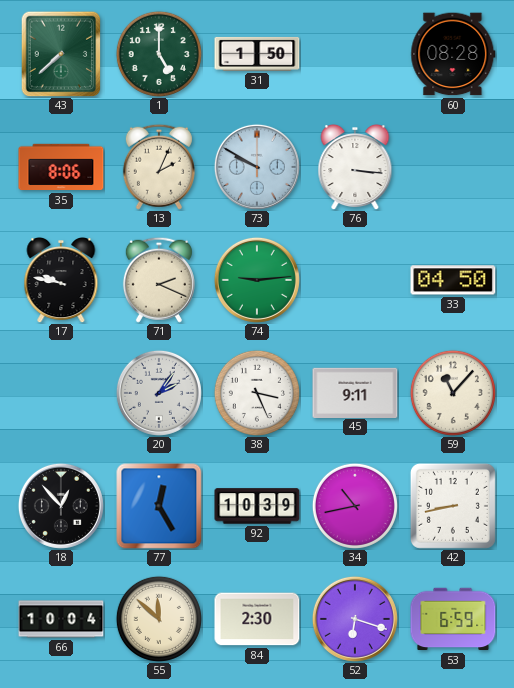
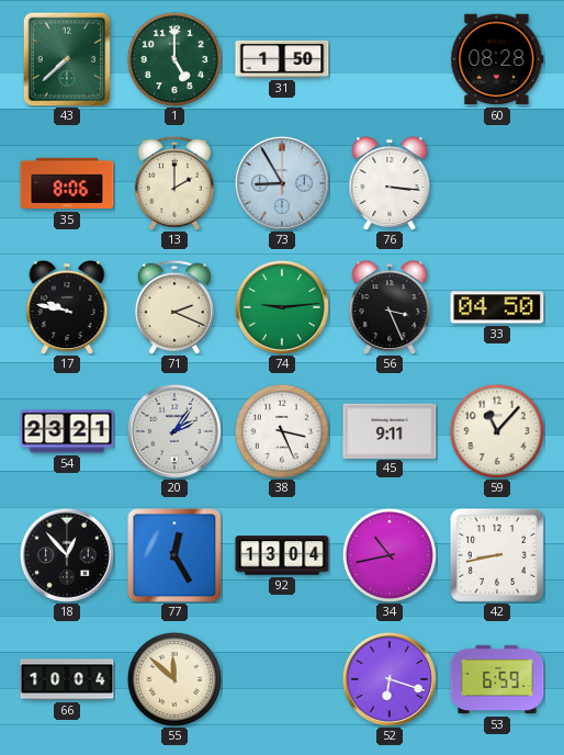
13: 2:04 -> 2:00
73: 9:50 -> 8:55
56: none -> 3:26
54: none -> 23:21
92: 10:39 -> 13:04
84: 2:30 -> none
